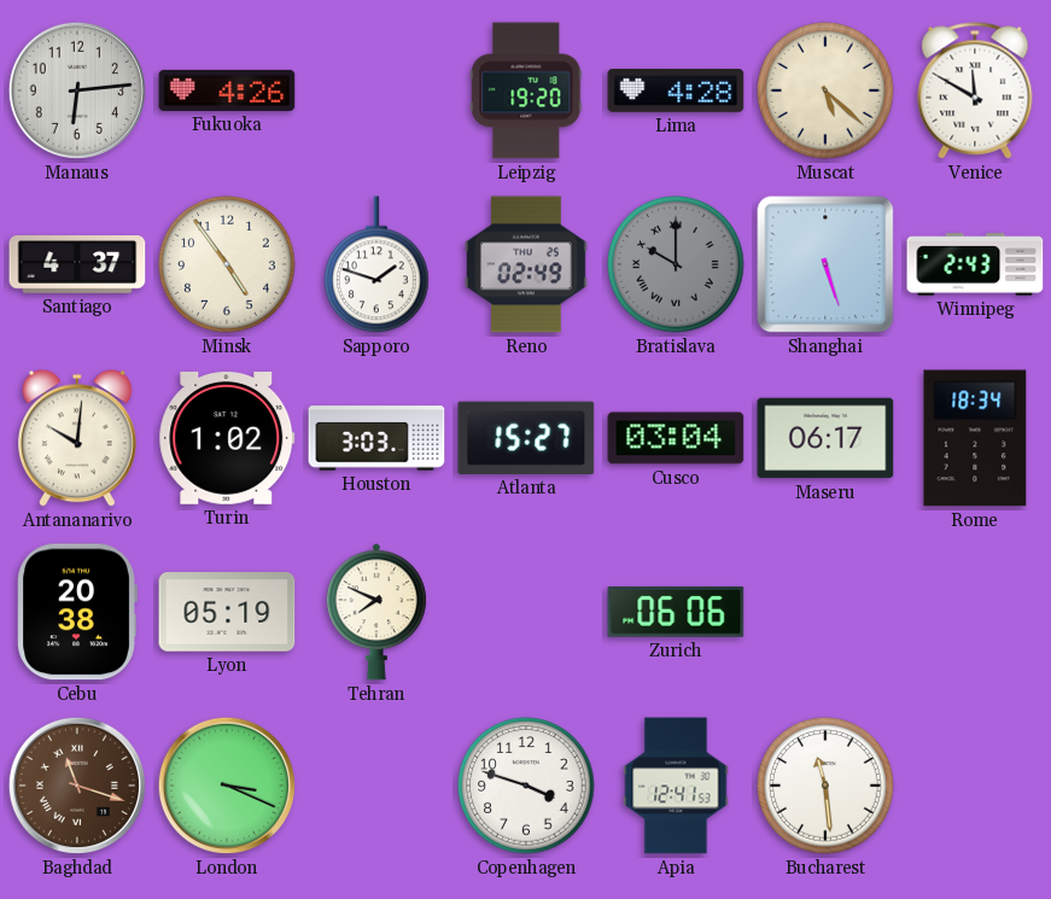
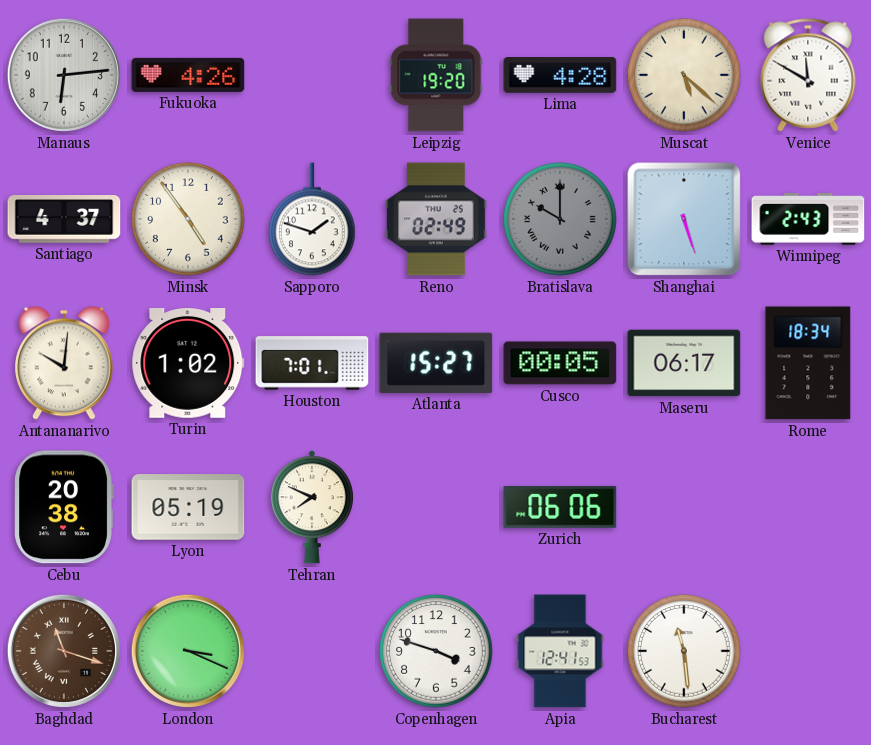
Houston: 3:03 -> 7:01
Cusco: 03:04 -> 00:05
